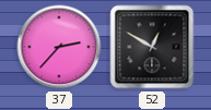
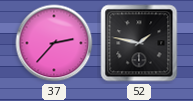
52: 12:50 -> 1:47
